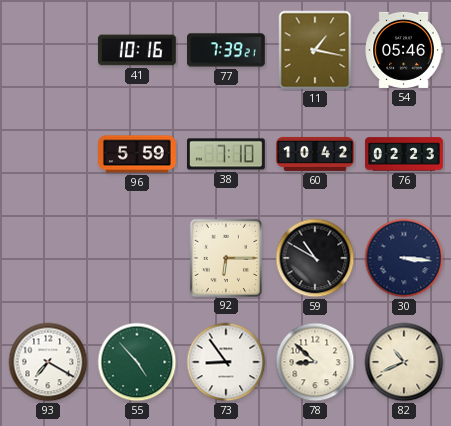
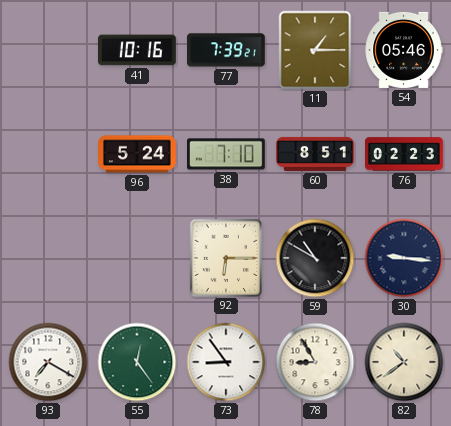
11: 1:17 -> 1:15
96: 5:59 -> 5:24
60: 10:42 -> 8:51
30: 3:16 -> 9:16
55: 4:53 -> 12:24
78: 8:52 -> 8:55
82: 10:41 -> 10:39
